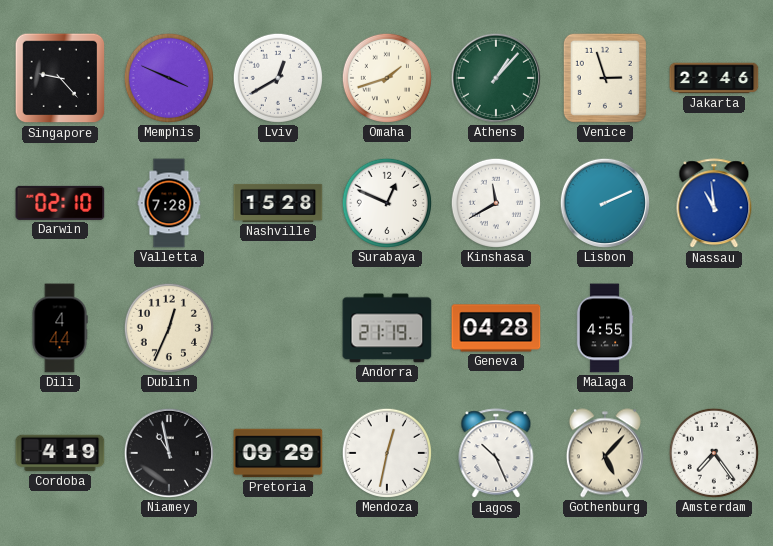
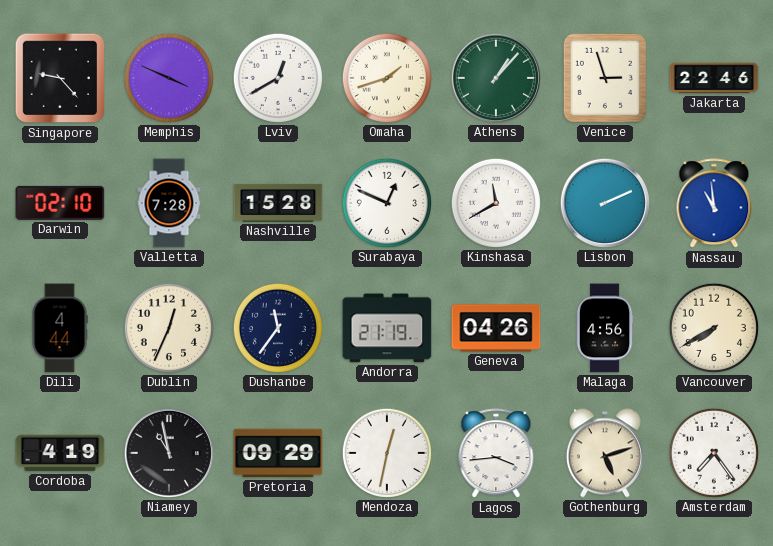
Dushanbe: none -> 11:36
Geneva: 04:28 -> 04:26
Malaga: 4:55 -> 4:56
Vancouver: none -> 7:40
Lagos: 10:26 -> 3:44
Gothenburg: 5:07 -> 5:12
